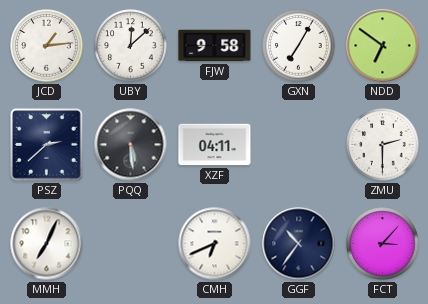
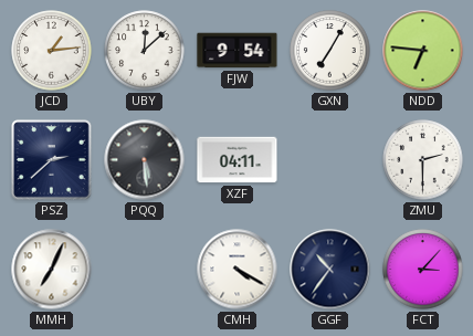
FJW: 9:58 -> 9:54
NDD: 6:51 -> 6:46
CMH: 6:41 -> 4:20
